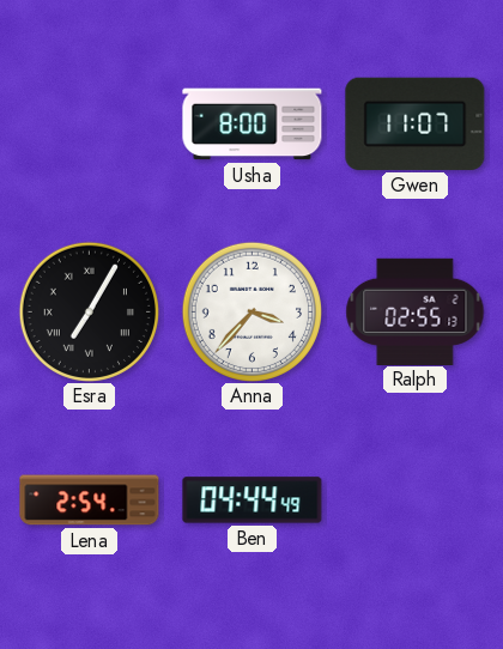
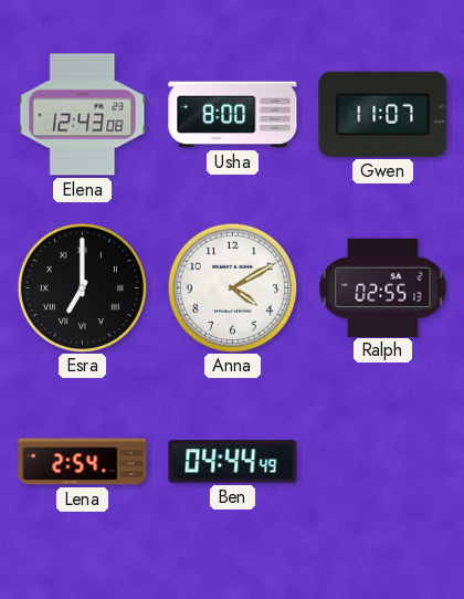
Elena: none -> 12:43
Esra: 7:05 -> 7:00
Anna: 3:37 -> 4:10
